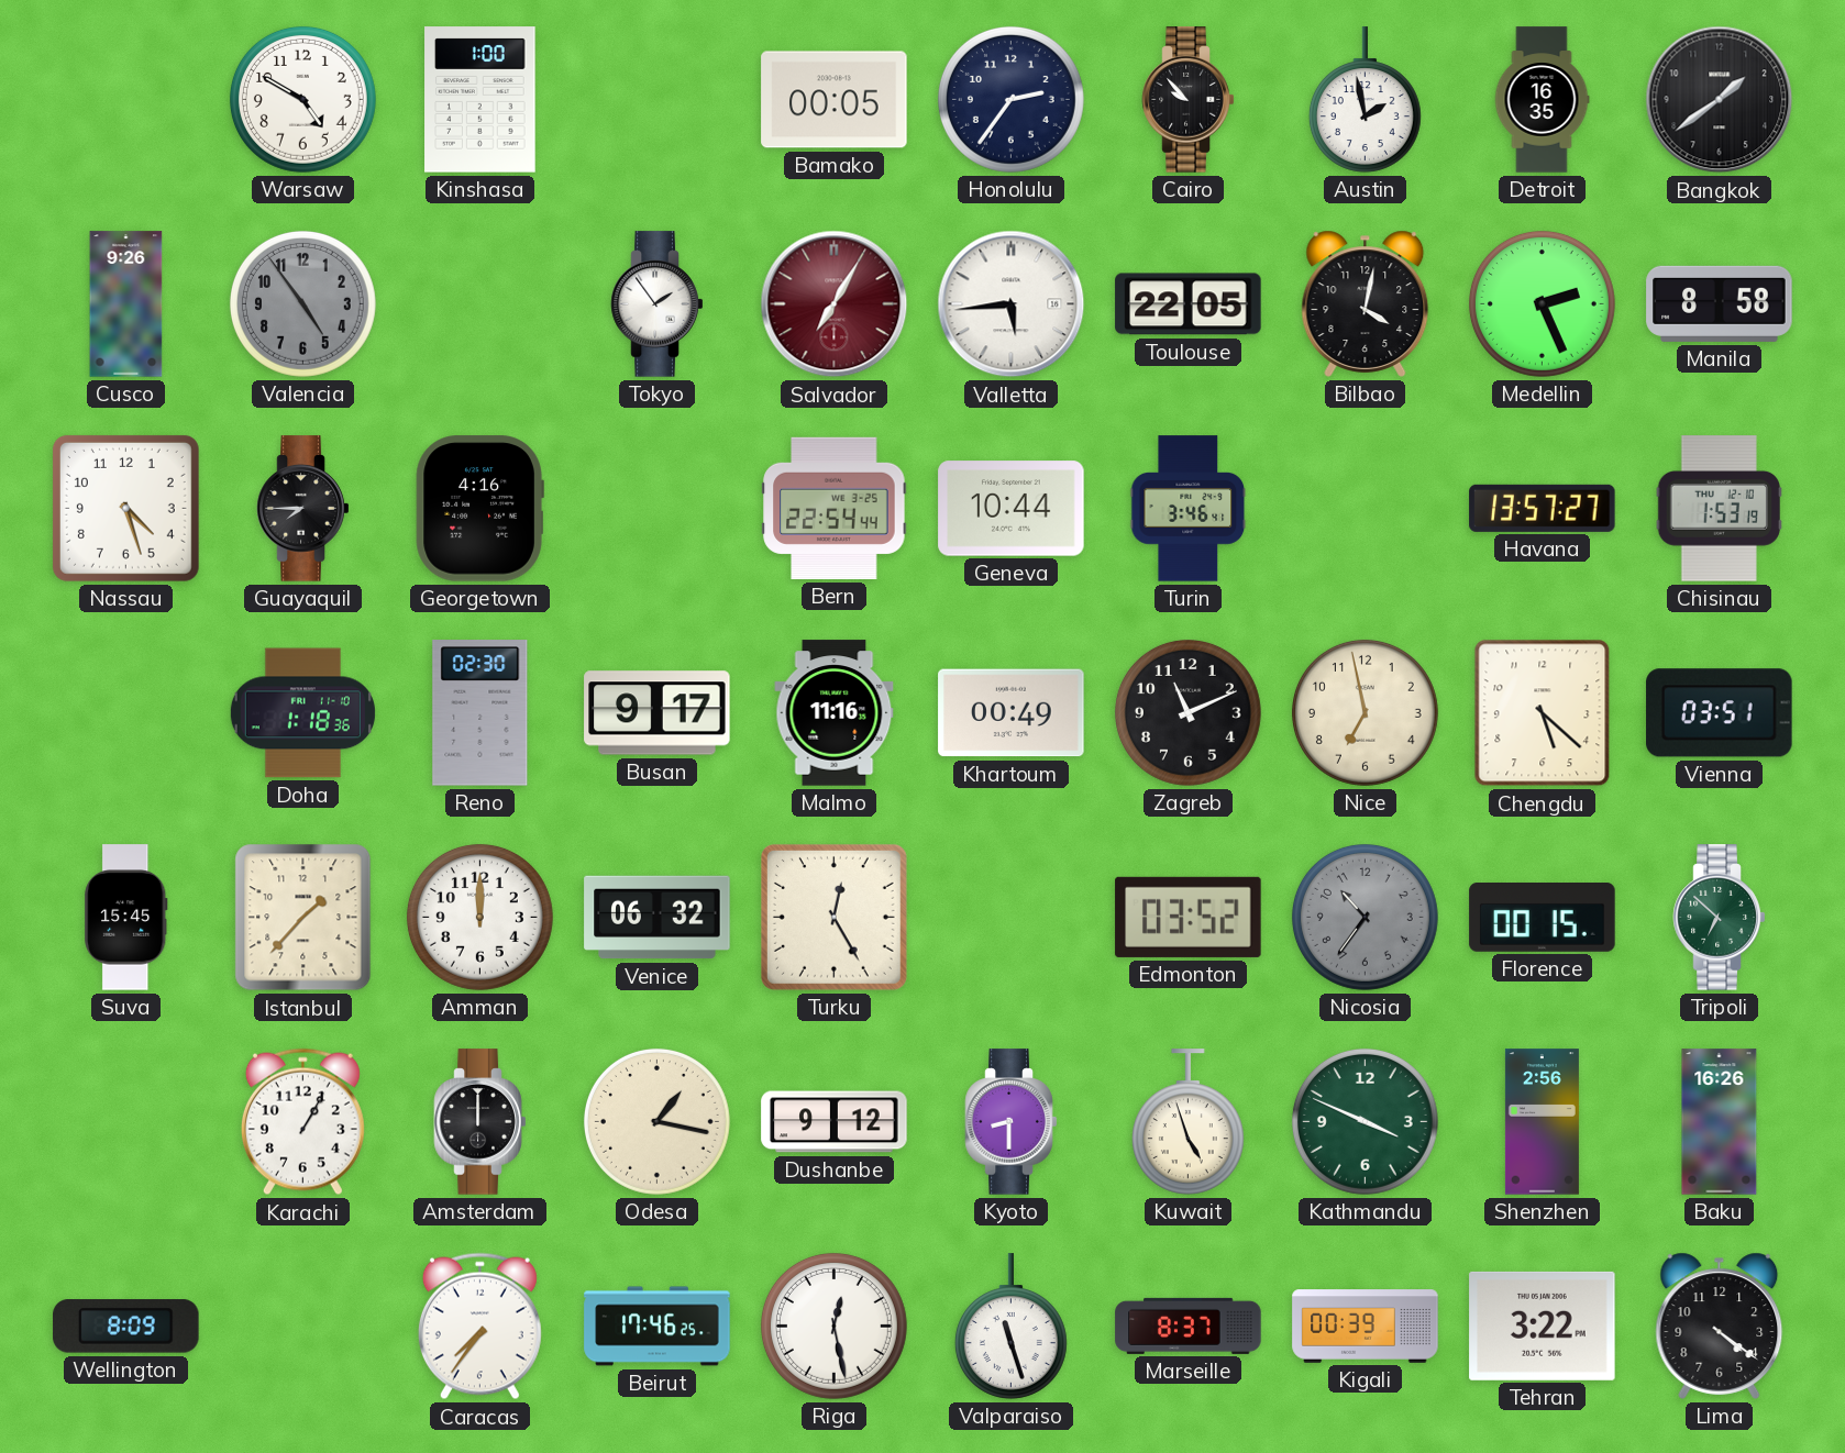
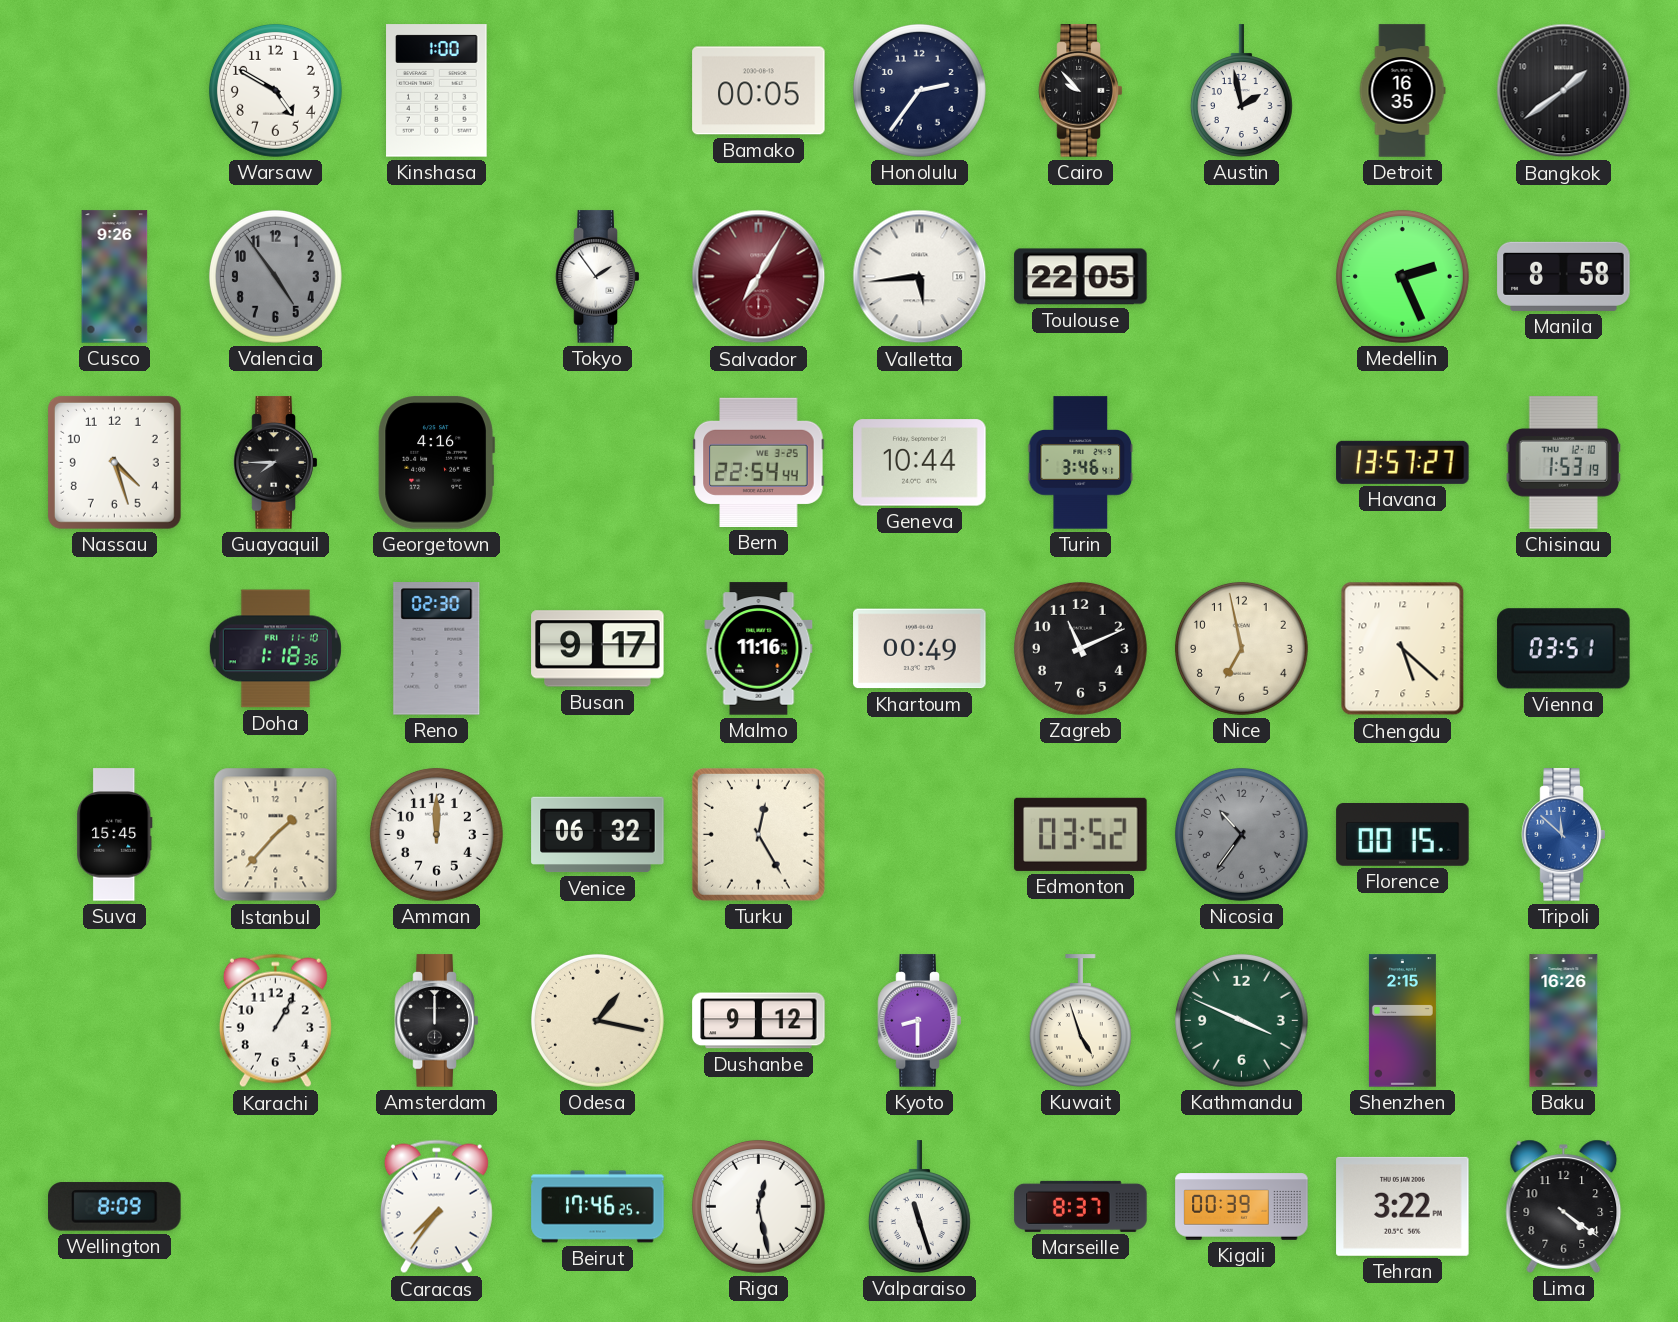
Bilbao: 4:02 -> none
Tripoli: 6:52 -> 11:52
Tripoli dial: green -> blue
Shenzhen: 2:56 -> 2:15
